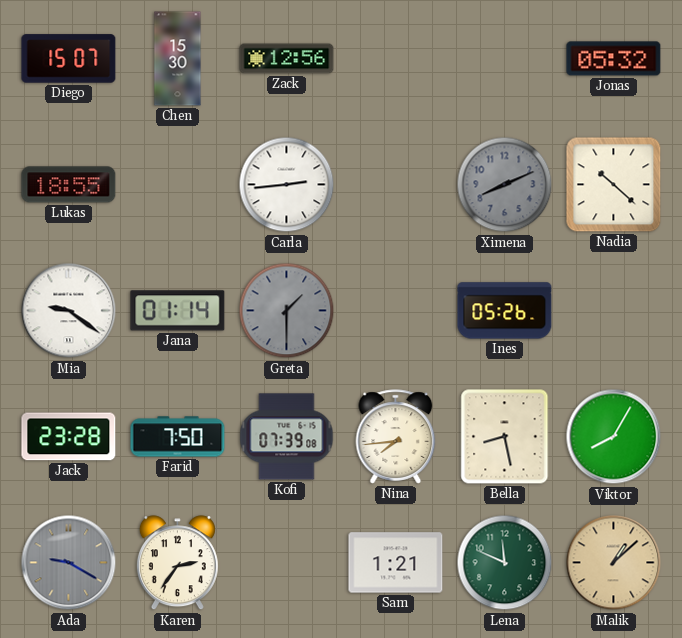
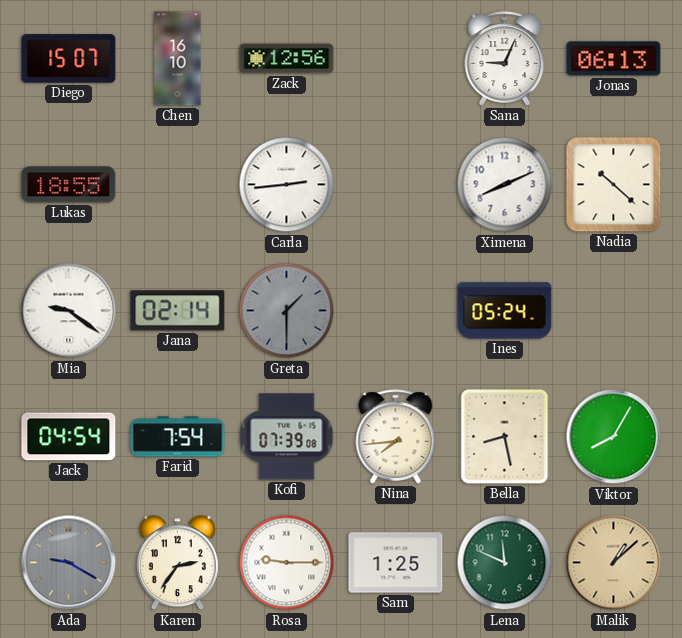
Chen: 15:30 -> 16:10
Sana: none -> 9:04
Jonas: 05:32 -> 06:13
Ximena dial: grey -> white
Jana: 01:14 -> 02:14
Ines: 05:26 -> 05:24
Jack: 23:28 -> 04:54
Farid: 7:50 -> 7:54
Rosa: none -> 9:15
Sam: 1:21 -> 1:25
